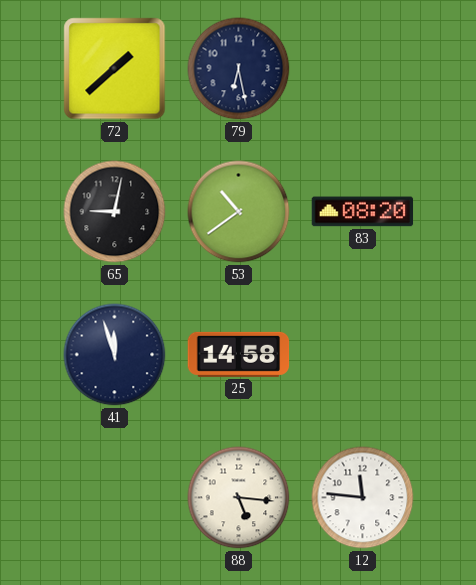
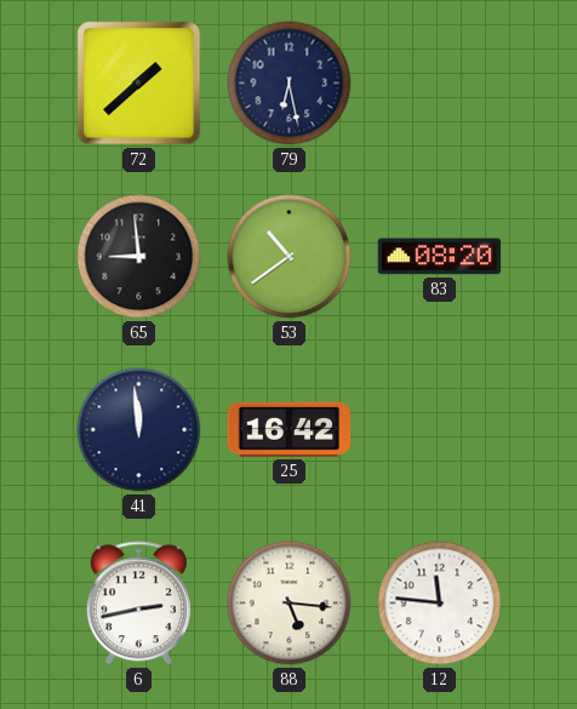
65: 9:02 -> 8:59
41: 11:57 -> 11:59
25: 14:58 -> 16:42
6: none -> 2:43
